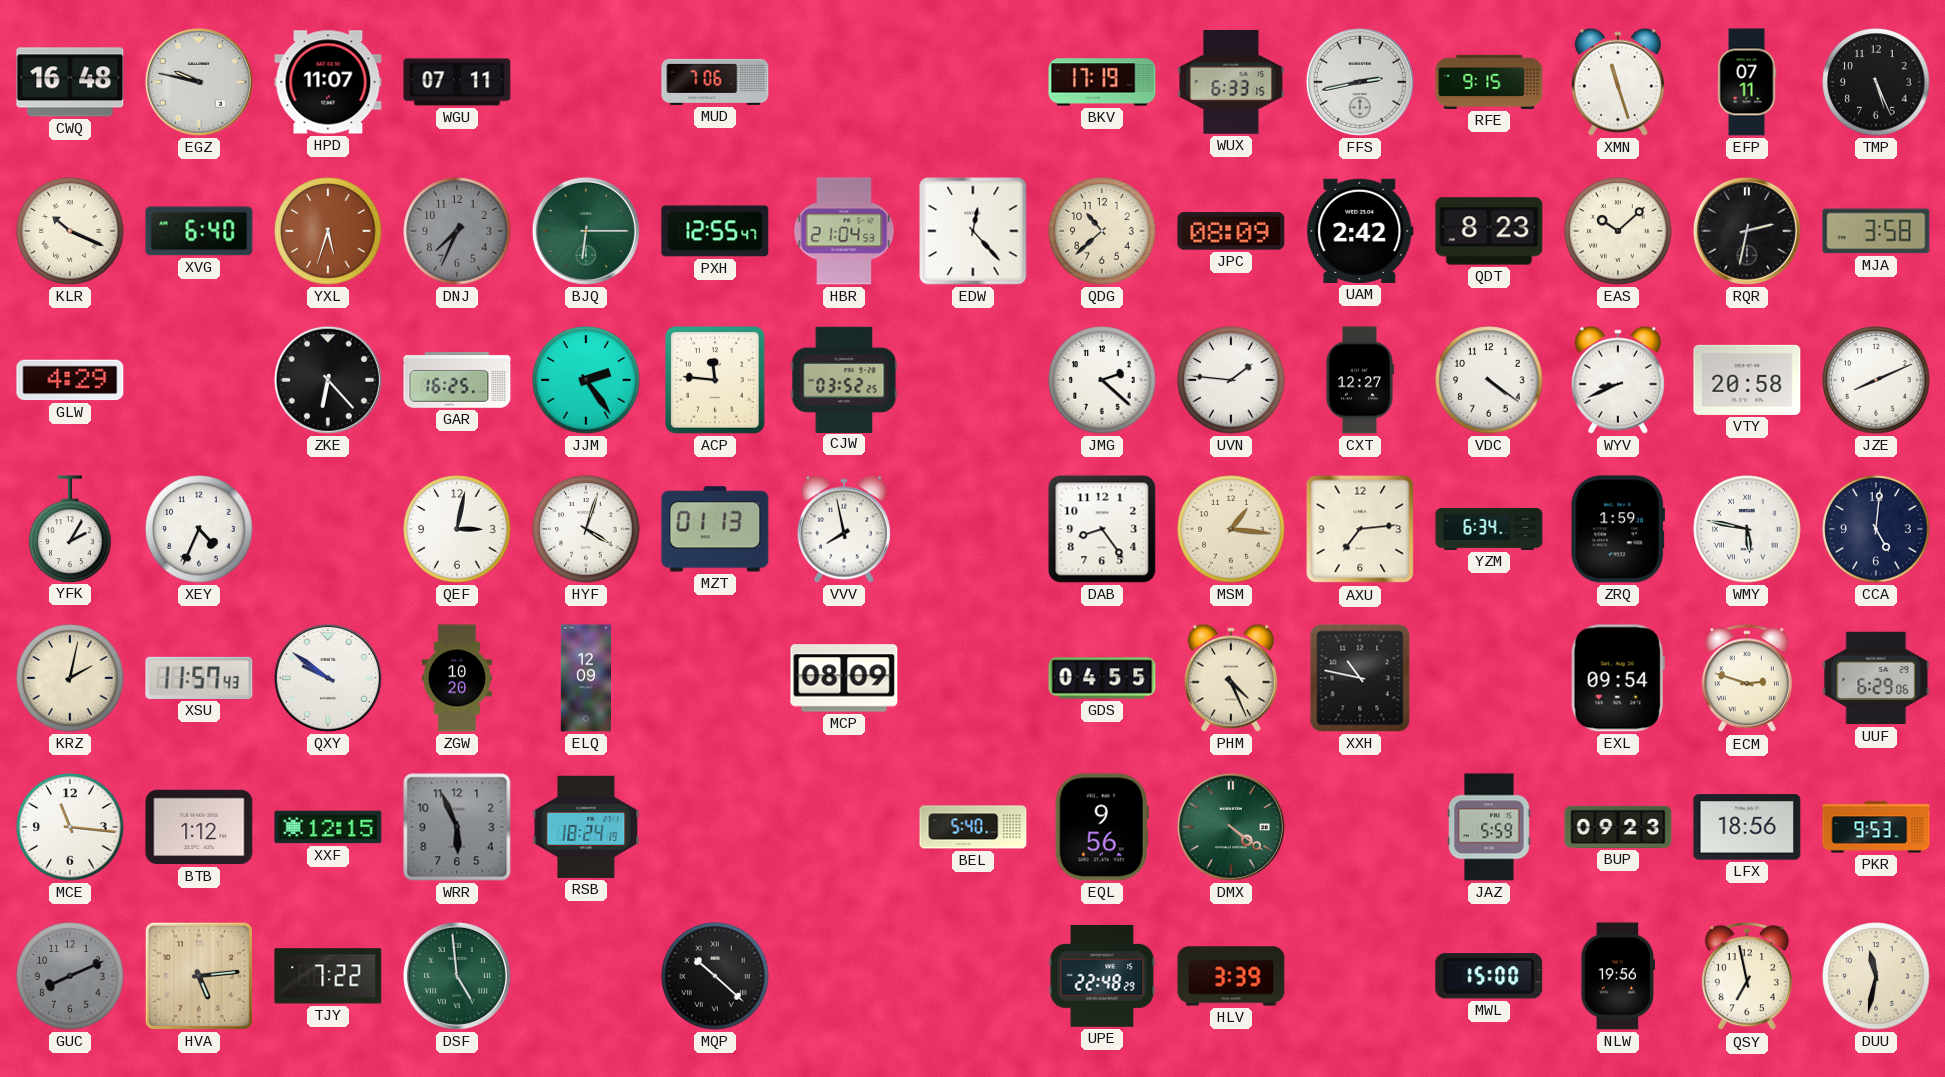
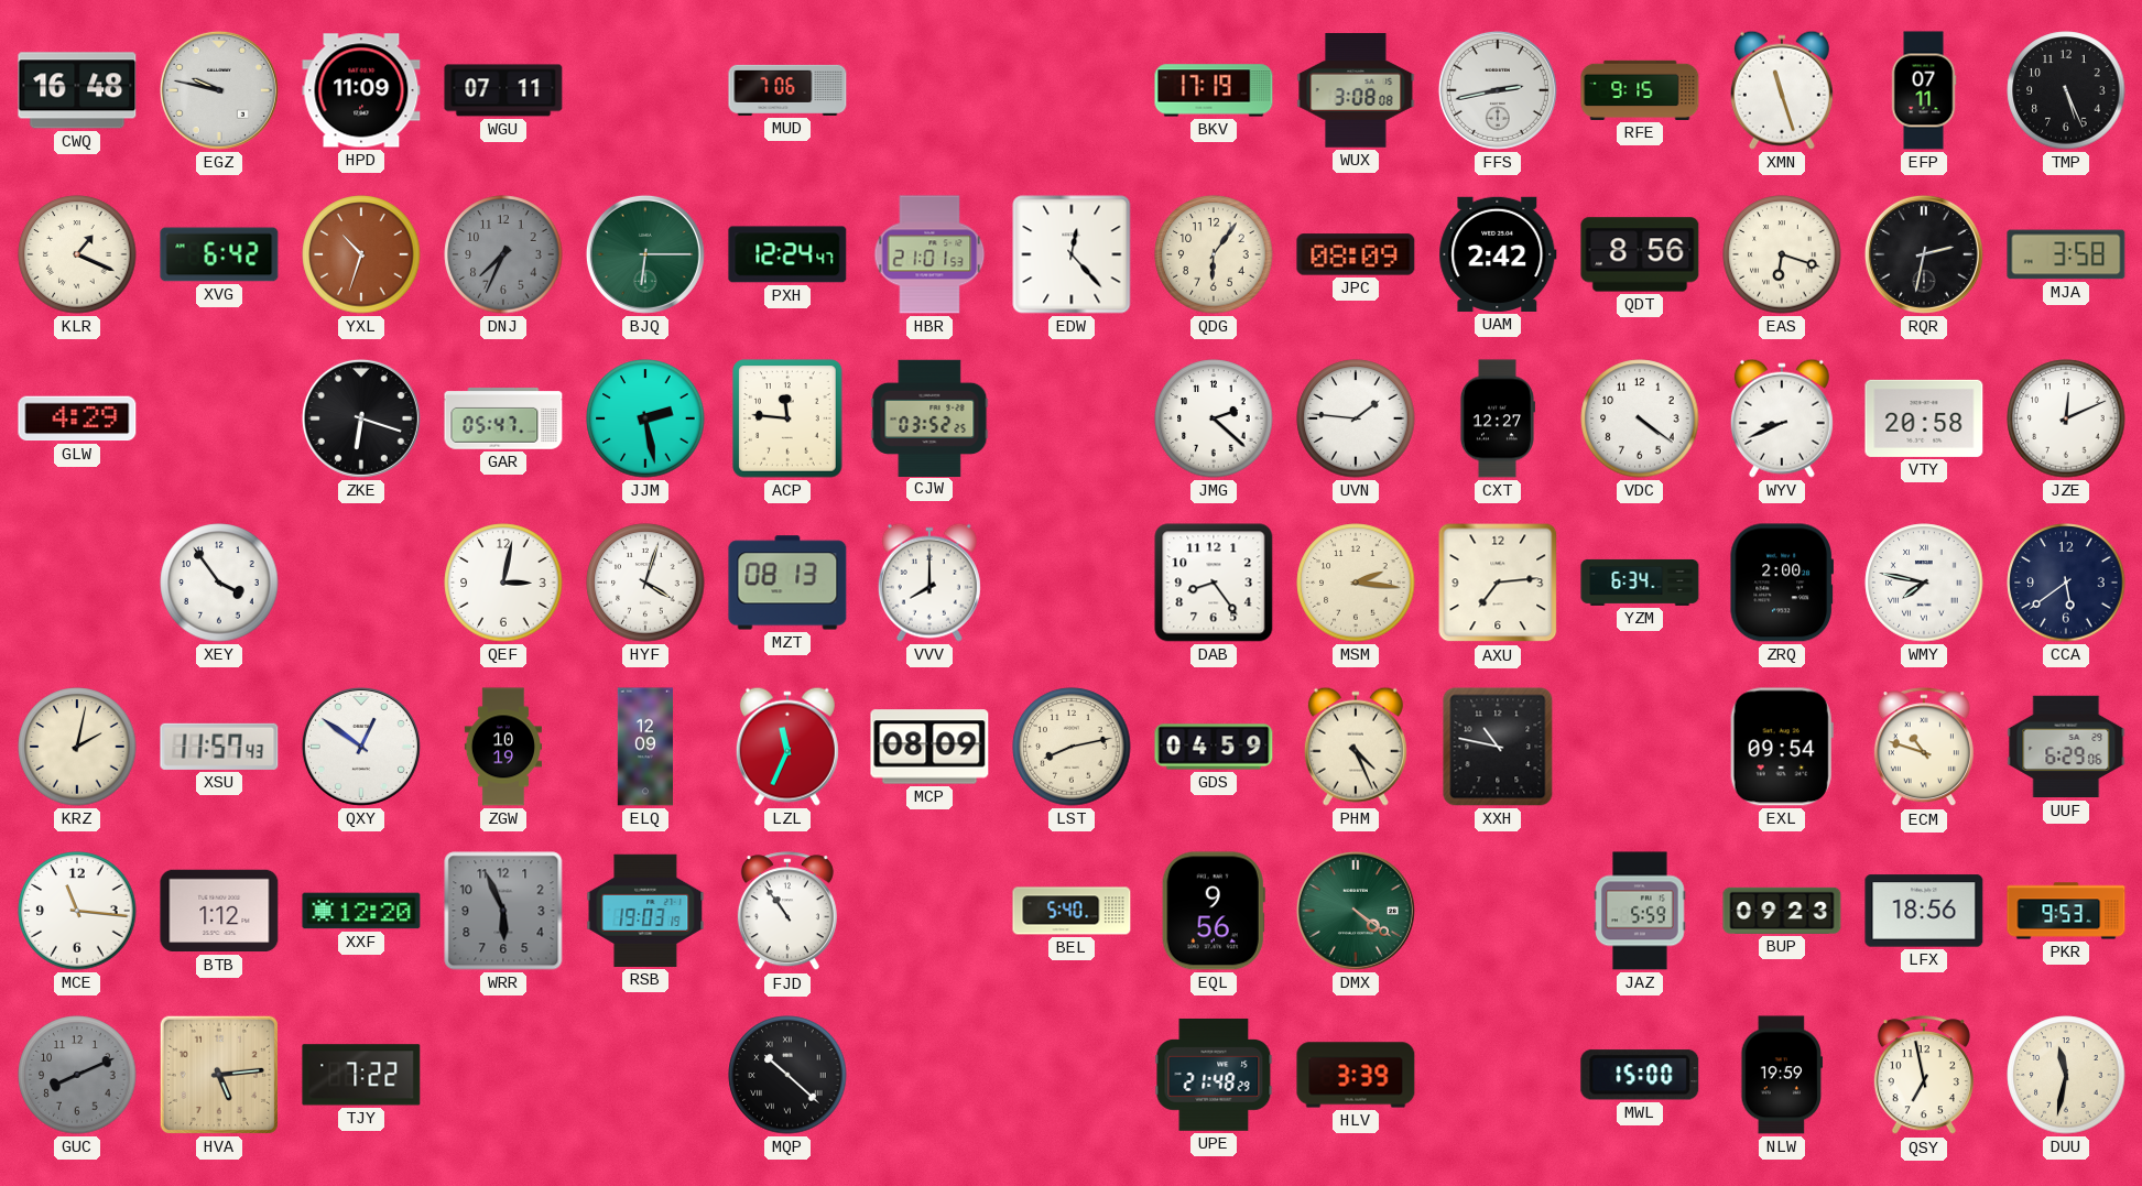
HPD: 11:07 -> 11:09
WUX: 6:33 -> 3:08
KLR: 10:19 -> 1:19
XVG: 6:40 -> 6:42
YXL: 5:33 -> 10:33
PXH: 12:55 -> 12:24
HBR: 21:04 -> 21:01
QDG: 10:38 -> 6:06
QDT: 8:23 -> 8:56
EAS: 10:08 -> 6:18
ZKE: 6:23 -> 6:18
GAR: 16:25 -> 05:47
JJM: 2:24 -> 2:28
JZE: 8:11 -> 12:11
YFK: 2:05 -> none
XEY: 4:34 -> 3:54
MZT: 01:13 -> 08:13
VVV: 7:58 -> 8:00
MSM: 1:16 -> 2:16
ZRQ: 1:59 -> 2:00
WMY: 5:47 -> 7:47
CCA: 5:01 -> 5:39
QXY: 9:51 -> 12:51
ZGW: 10:20 -> 10:19
LZL: none -> 11:34
LST: none -> 8:13
GDS: 04:55 -> 04:59
ECM: 2:48 -> 10:48
XXF: 12:15 -> 12:20
RSB: 18:24 -> 19:03
FJD: none -> 10:54
DSF: 4:59 -> none
UPE: 22:48 -> 21:48
NLW: 19:56 -> 19:59
